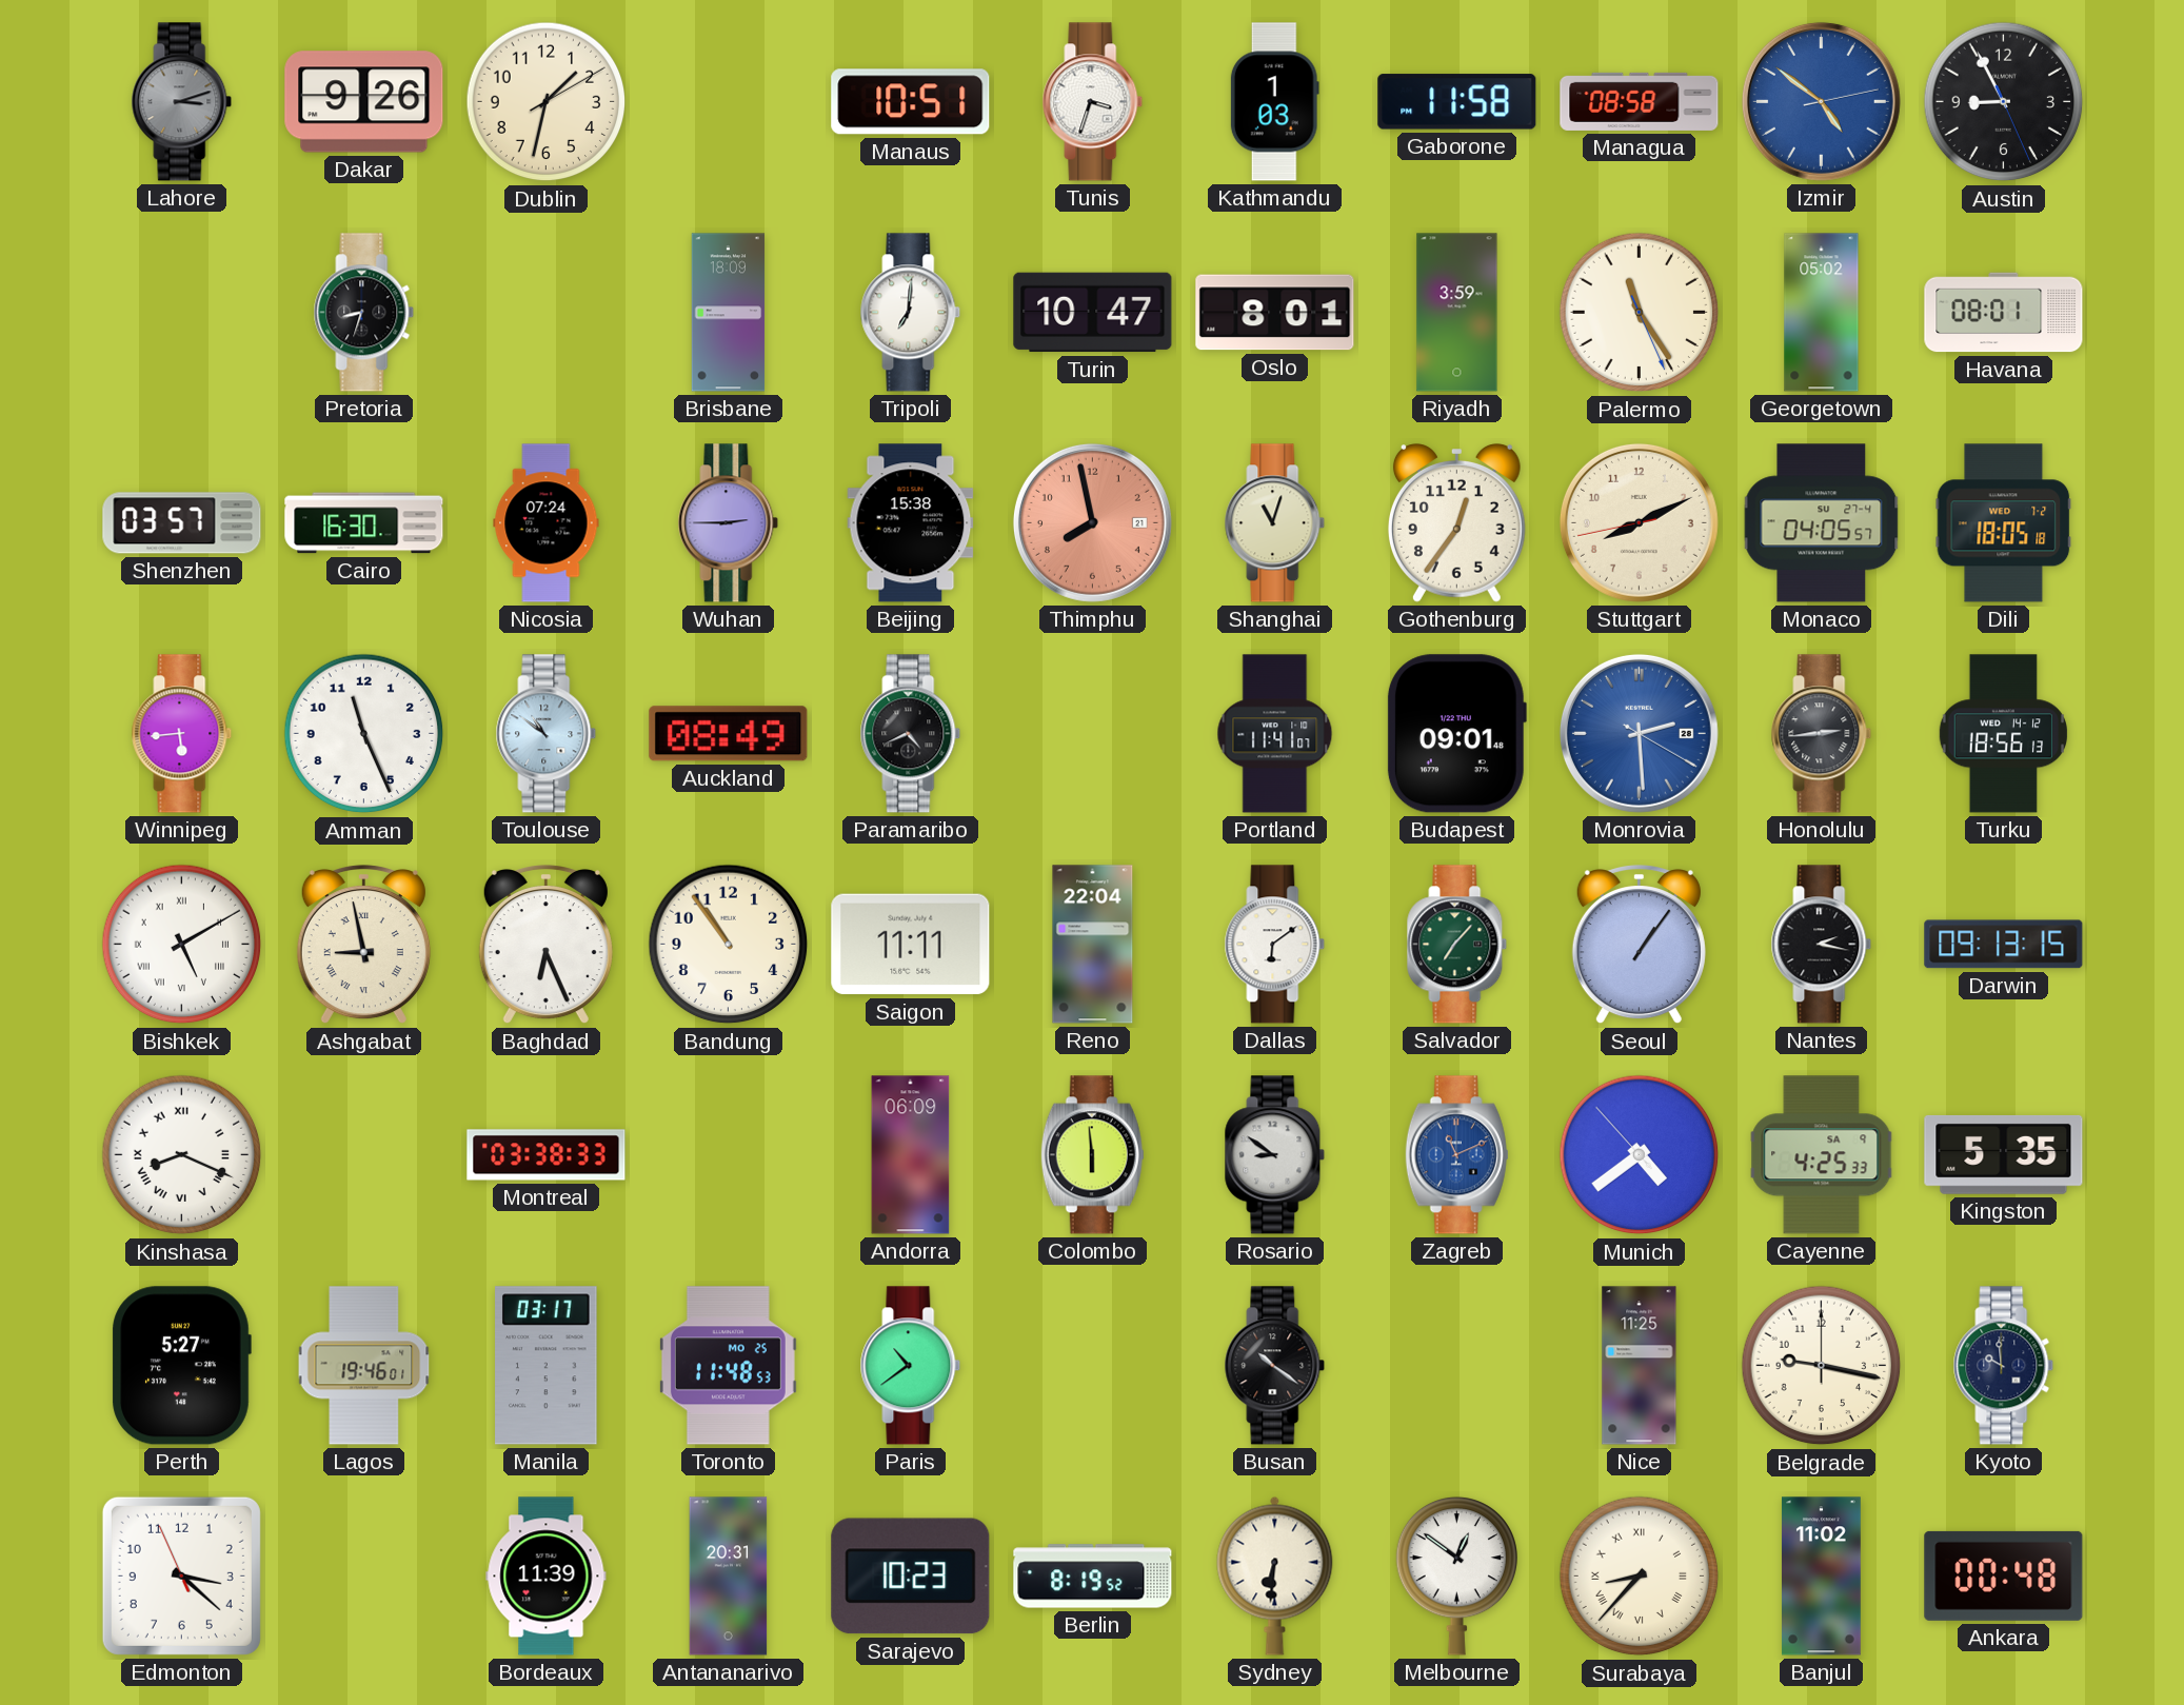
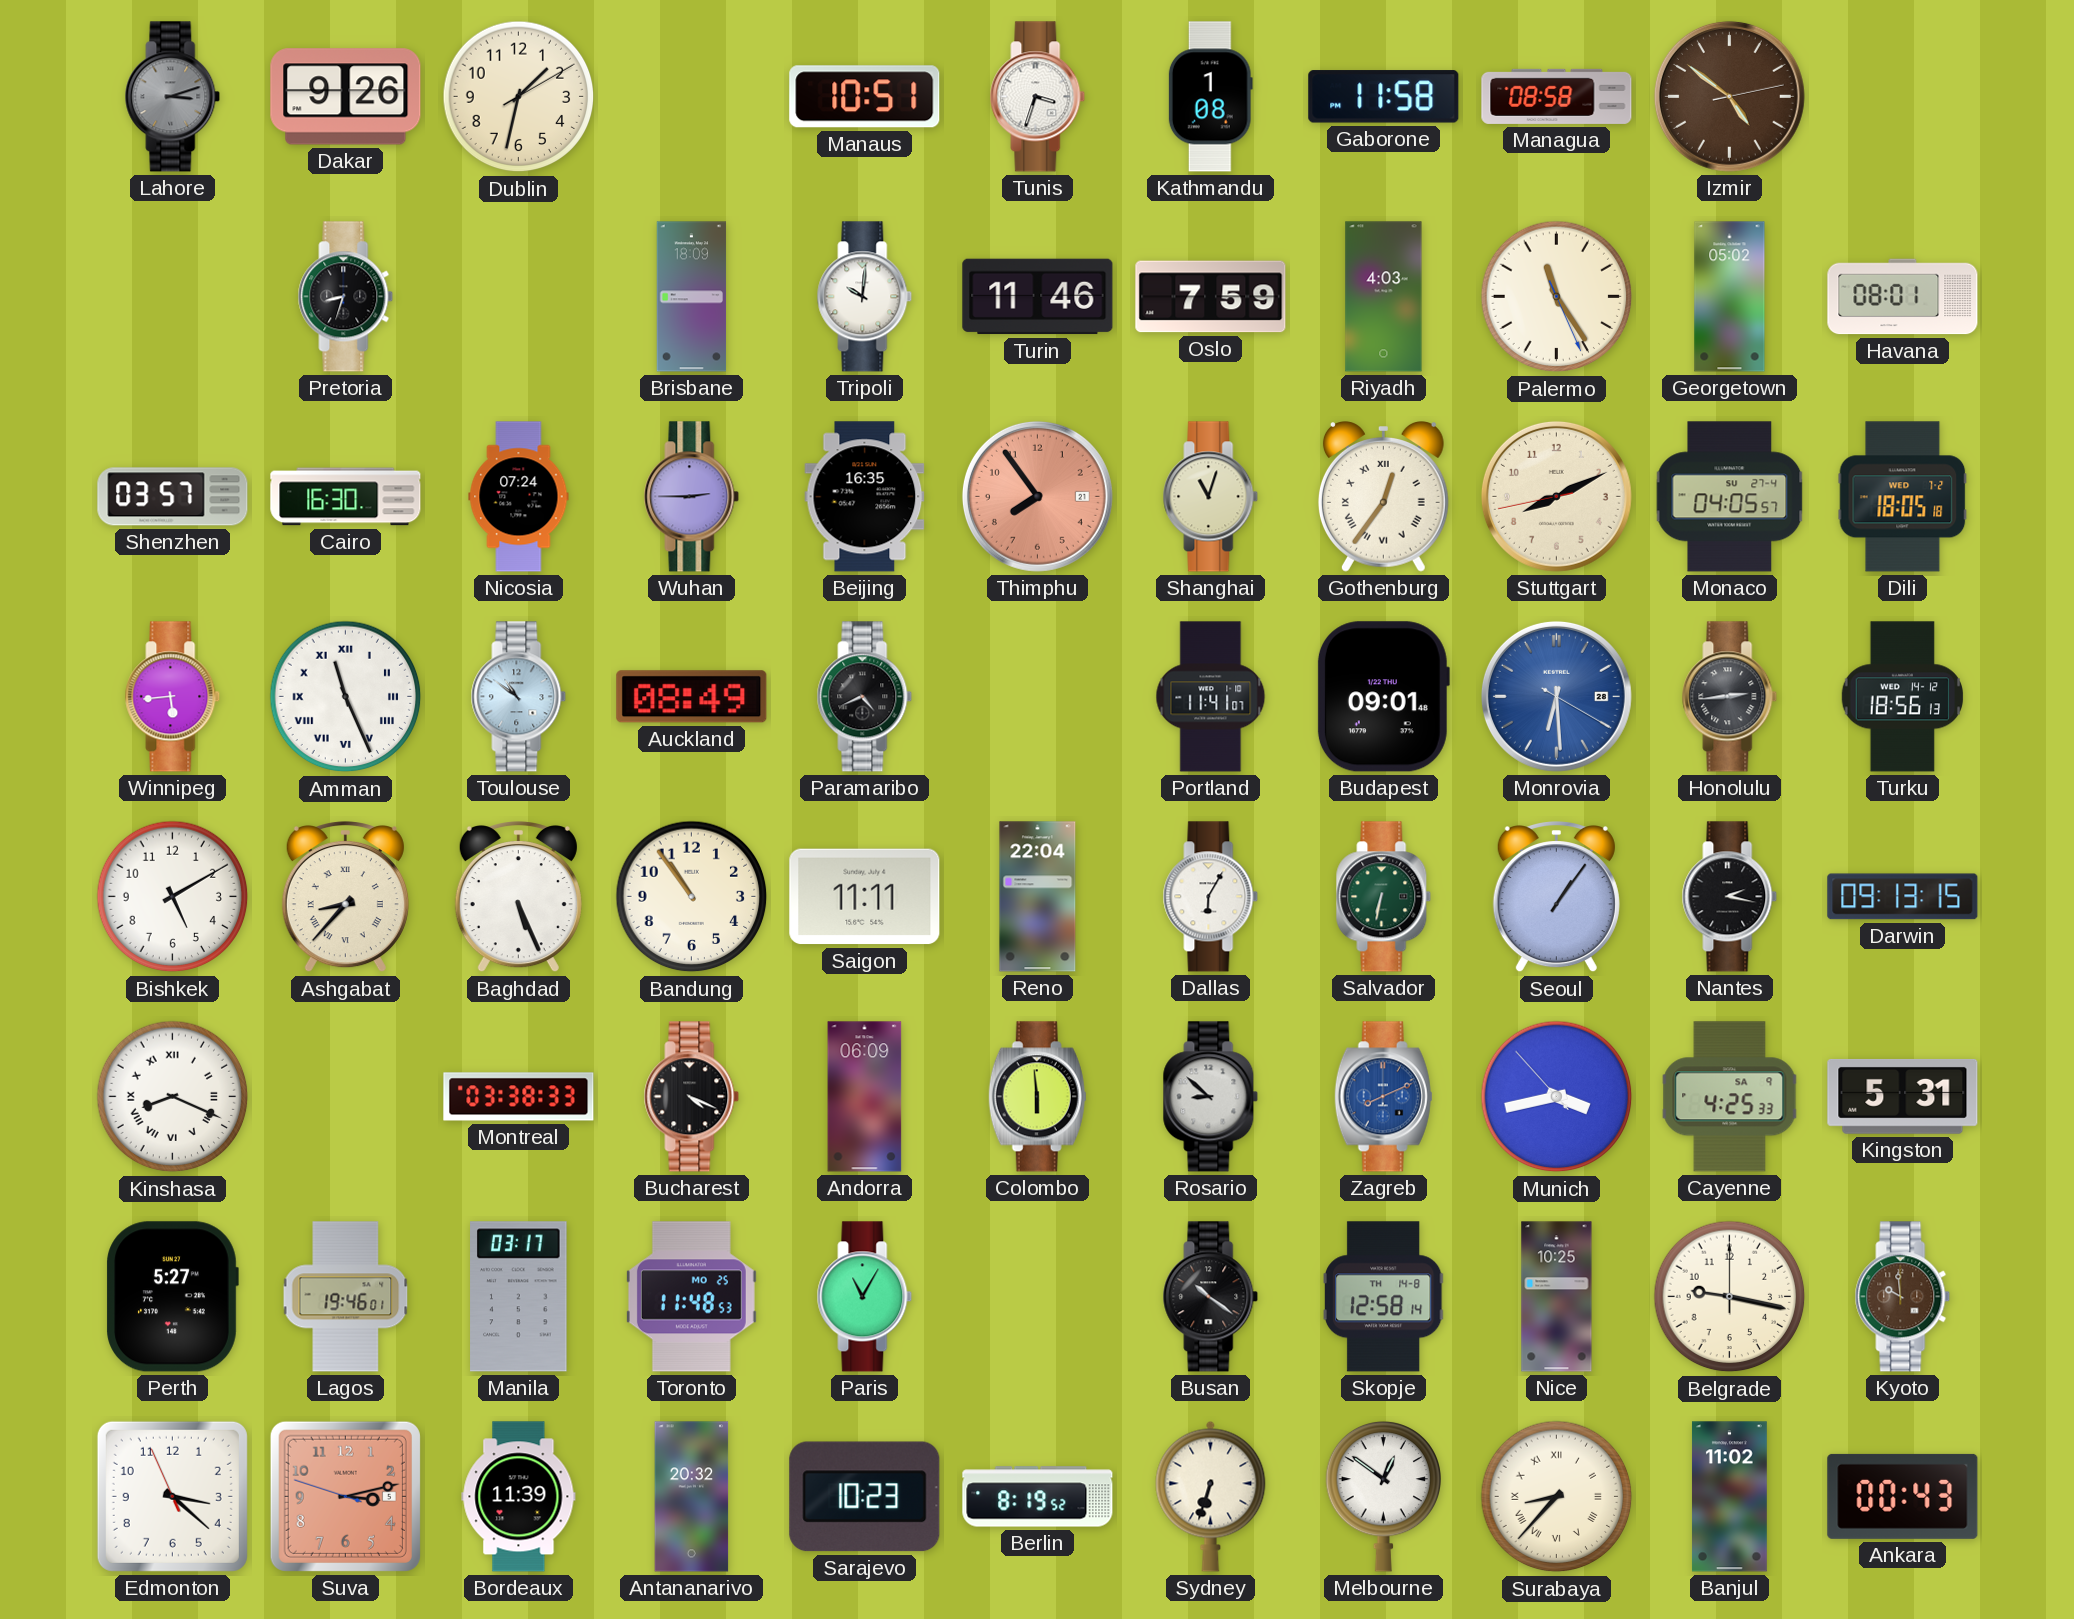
Kathmandu: 1:03 -> 1:08
Izmir dial: blue -> brown
Austin: 8:55 -> none
Tripoli: 7:01 -> 10:01
Turin: 10:47 -> 11:46
Oslo: 8:01 -> 7:59
Riyadh: 3:59 -> 4:03
Beijing: 15:38 -> 16:35
Thimphu: 7:58 -> 7:54
Gothenburg numerals: Arabic -> Roman
Amman numerals: Arabic -> Roman
Monrovia: 2:29 -> 6:29
Bishkek numerals: Roman -> Arabic
Ashgabat: 8:58 -> 8:37
Baghdad: 6:26 -> 5:26
Dallas: 6:09 -> 6:05
Salvador: 7:07 -> 6:32
Bucharest: none -> 4:19
Rosario: 8:51 -> 8:52
Zagreb: 11:11 -> 8:11
Munich: 4:38 -> 3:42
Kingston: 5:35 -> 5:31
Paris: 10:39 -> 11:05
Skopje: none -> 12:58
Nice: 11:25 -> 10:25
Kyoto dial: navy -> brown
Suva: none -> 3:12
Antananarivo: 20:31 -> 20:32
Sydney: 6:31 -> 6:33
Ankara: 00:48 -> 00:43
